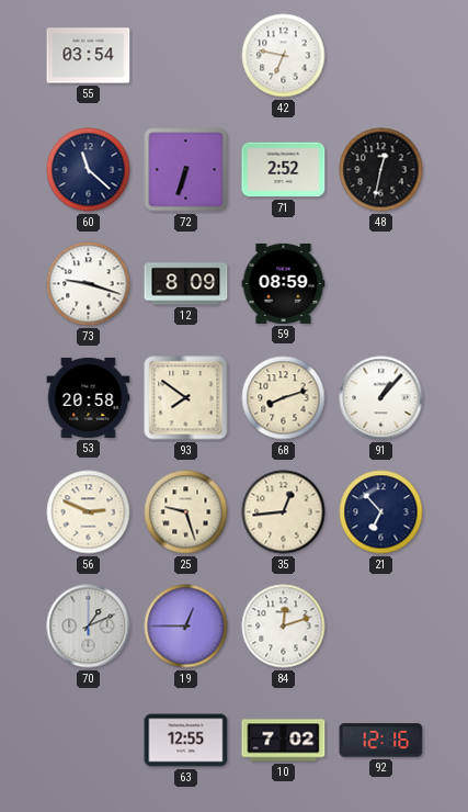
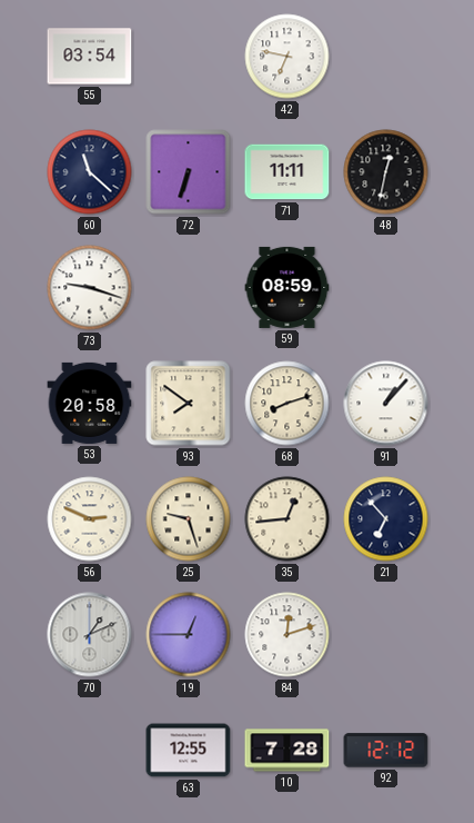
71: 2:52 -> 11:11
12: 8:09 -> none
10: 7:02 -> 7:28
92: 12:16 -> 12:12
